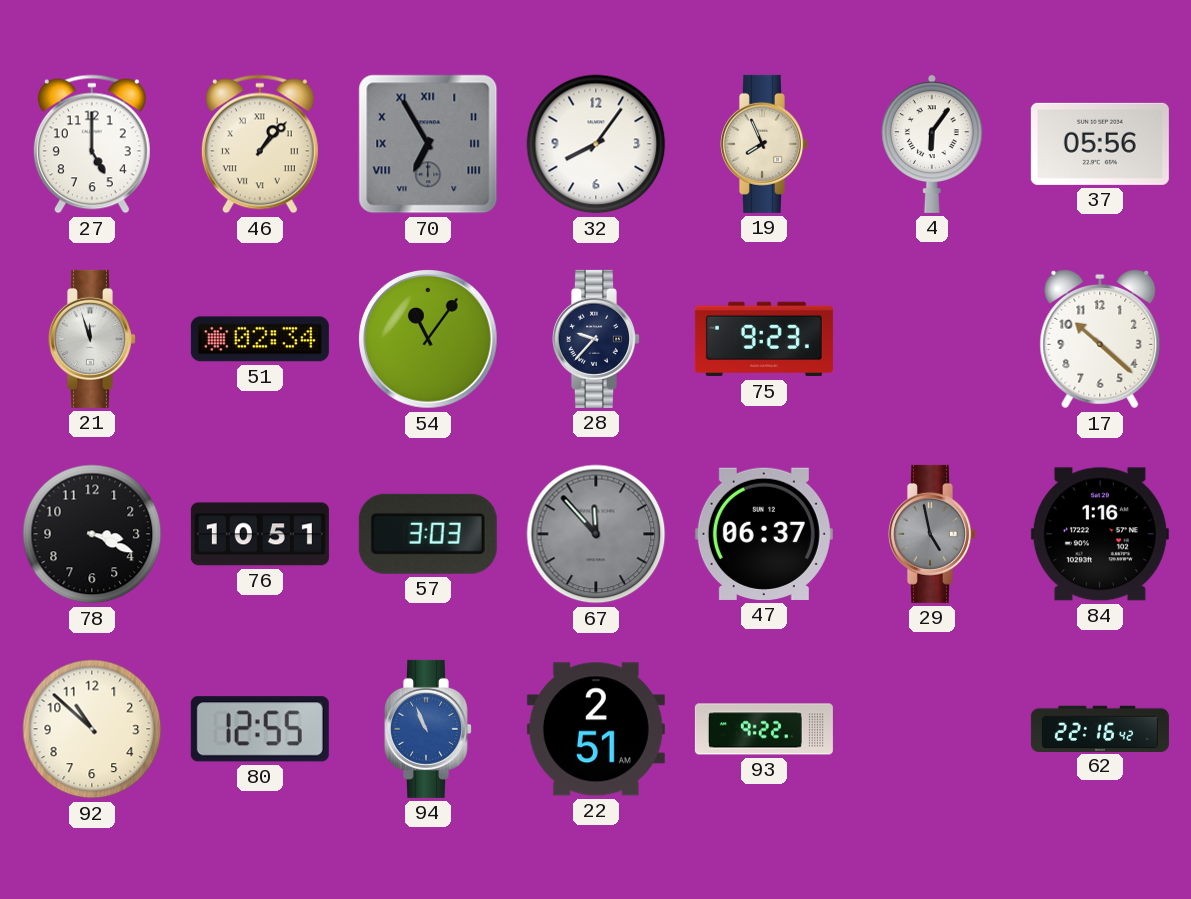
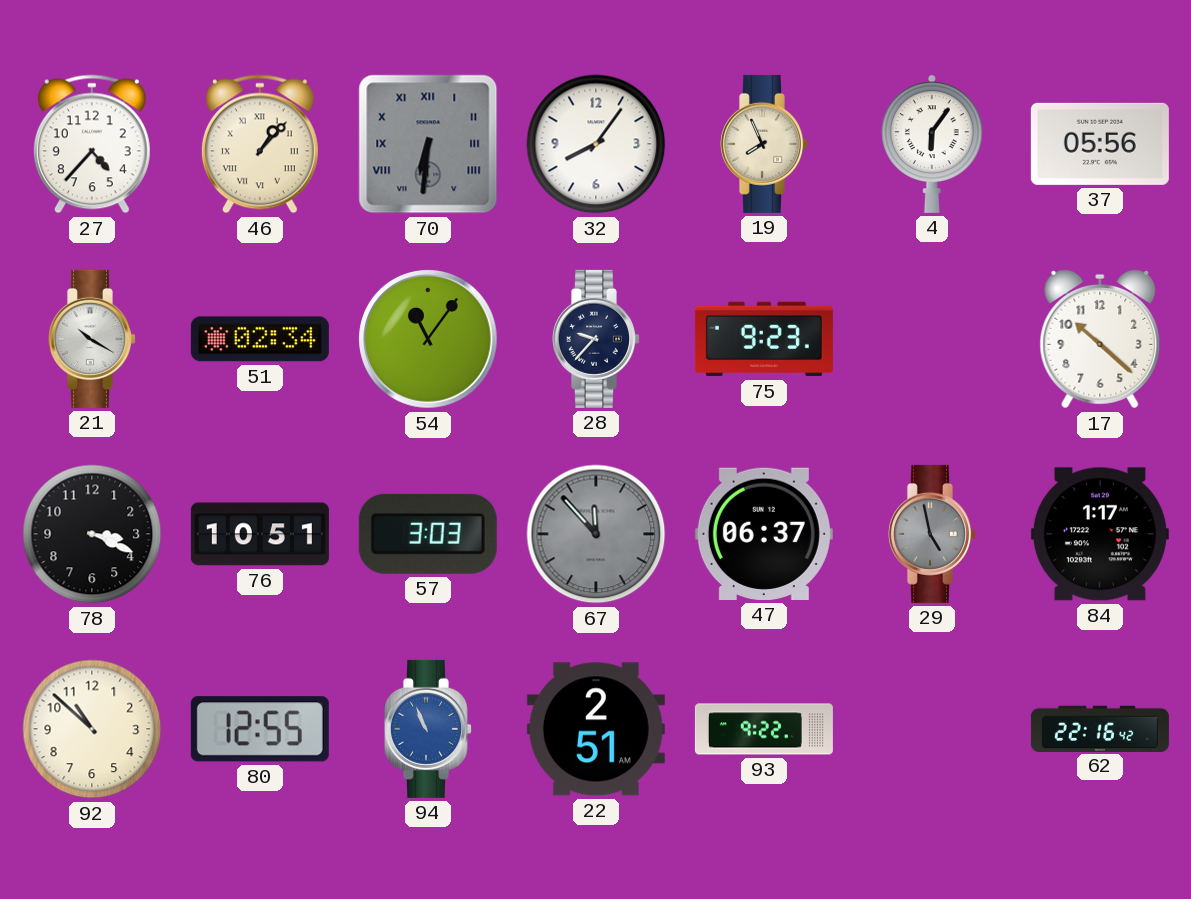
27: 5:00 -> 4:37
70: 6:55 -> 6:31
21: 11:57 -> 10:20
84: 1:16 -> 1:17
